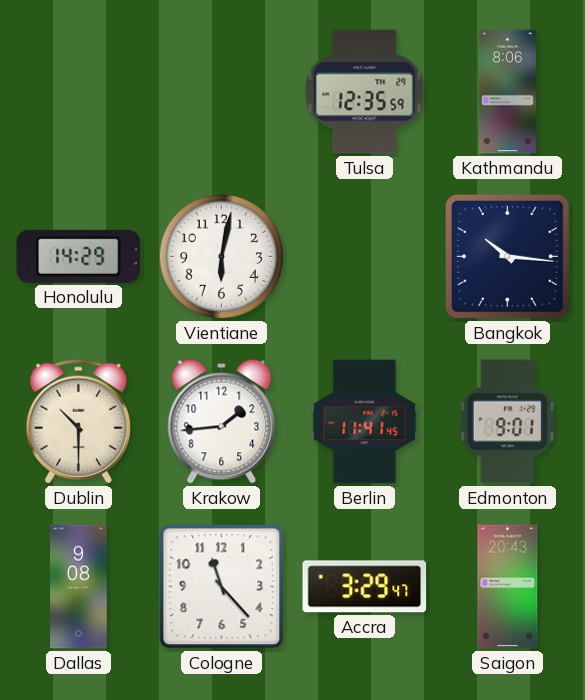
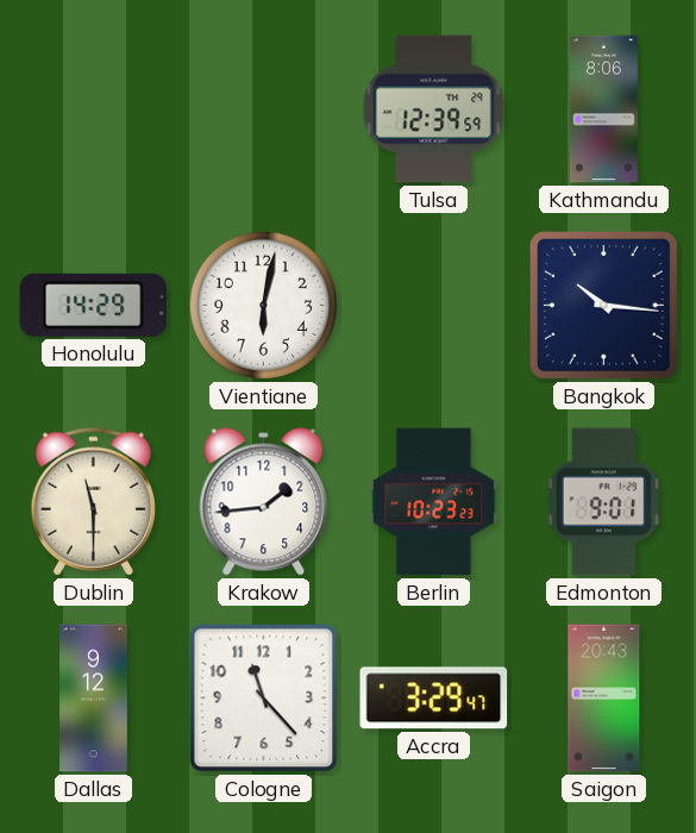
Tulsa: 12:35 -> 12:39
Dublin: 10:30 -> 11:30
Berlin: 11:41 -> 10:23
Dallas: 9:08 -> 9:12
